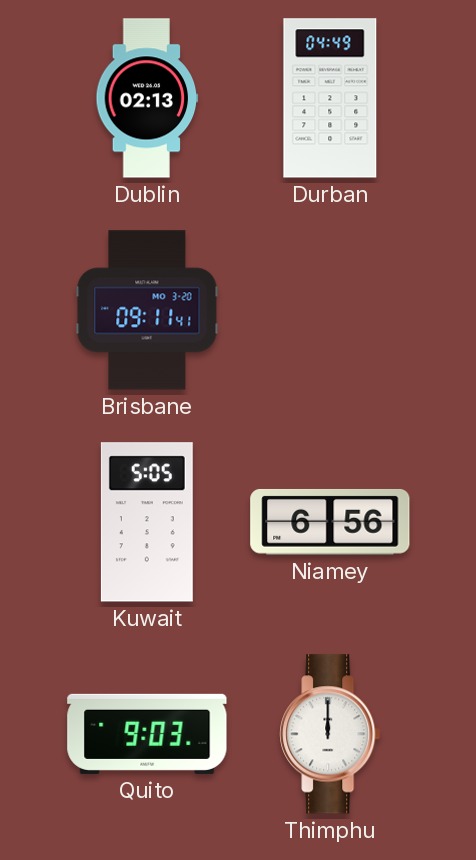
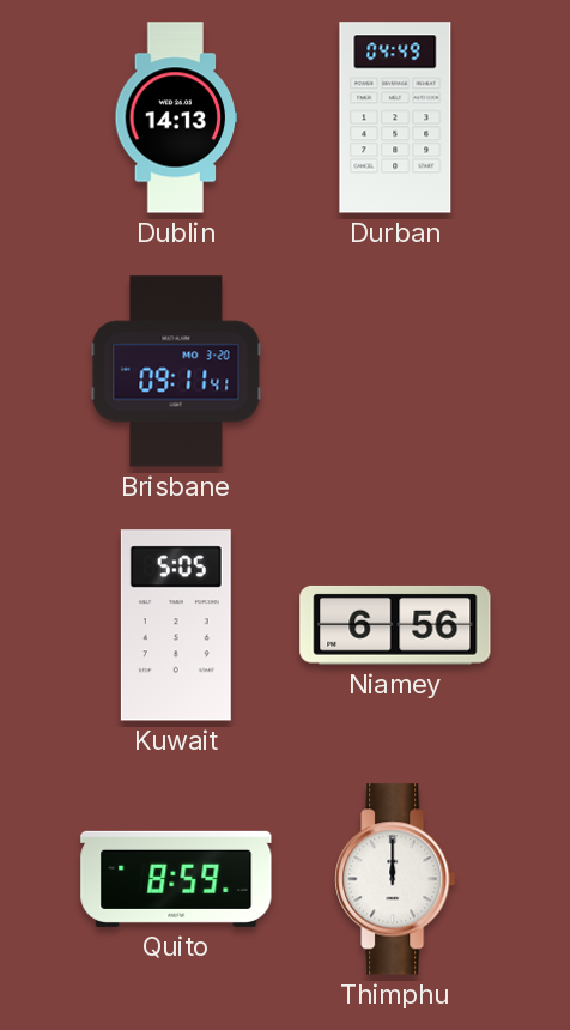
Dublin: 02:13 -> 14:13
Quito: 9:03 -> 8:59
